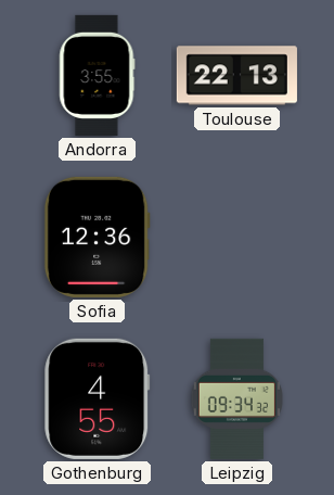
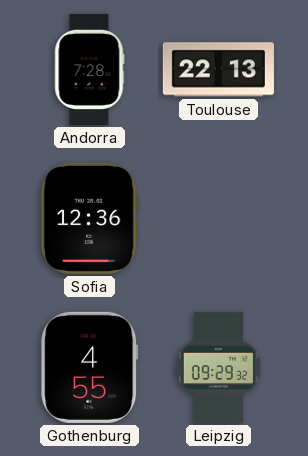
Andorra: 3:55 -> 7:28
Leipzig: 09:34 -> 09:29
